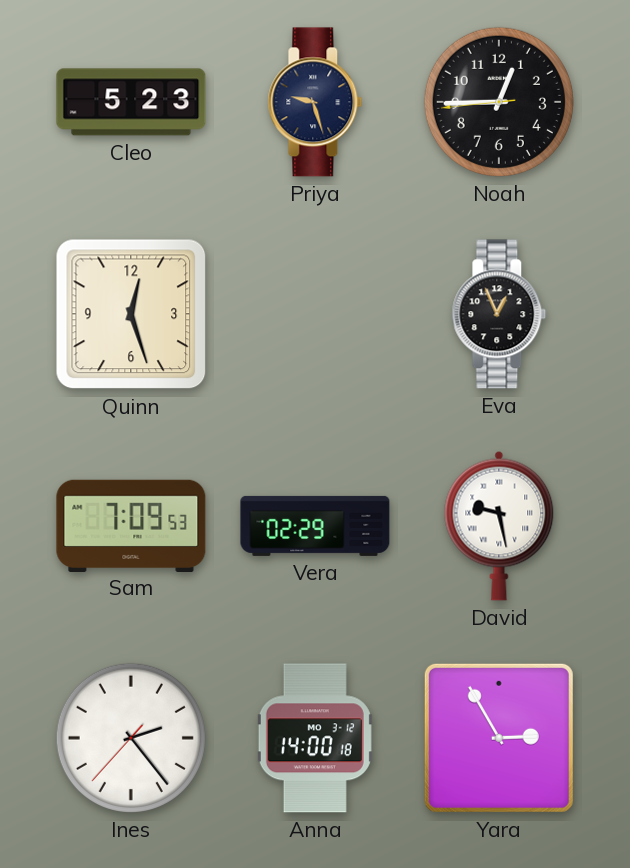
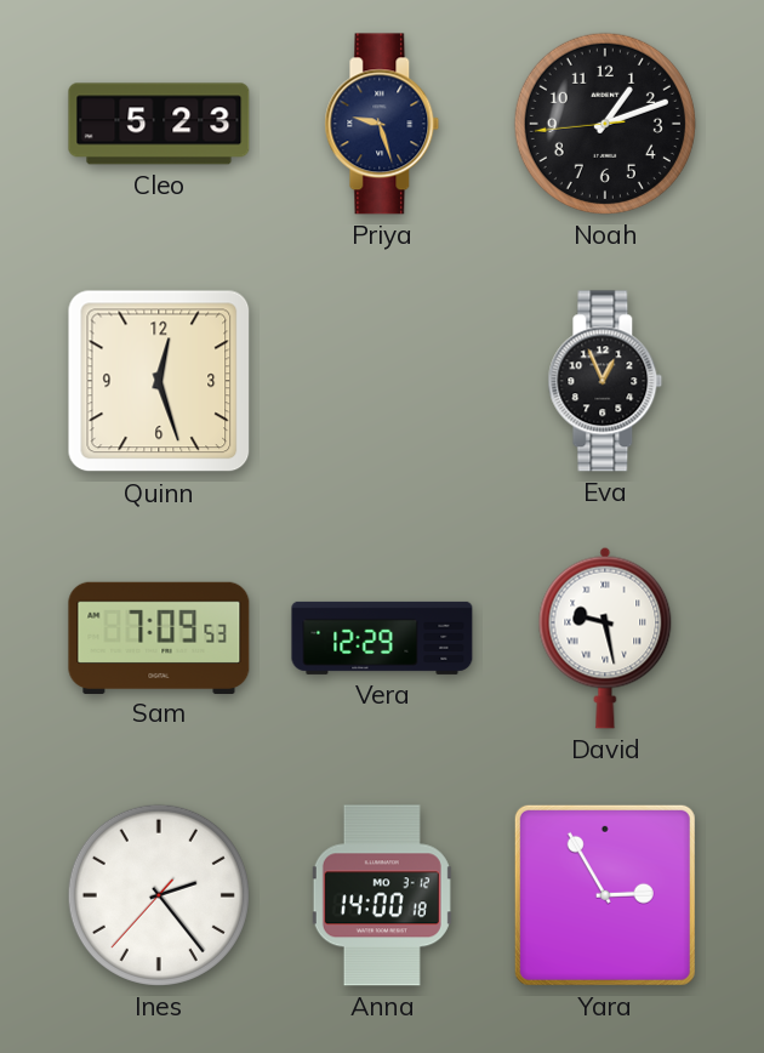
Noah: 12:44 -> 1:11
Vera: 02:29 -> 12:29
